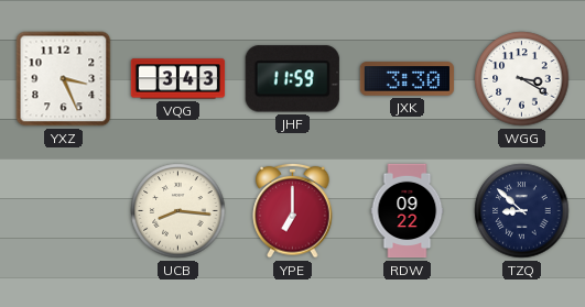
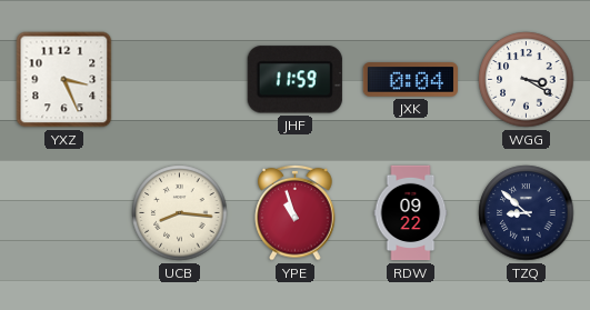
VQG: 3:43 -> none
JXK: 3:30 -> 0:04
YPE: 7:00 -> 10:57
